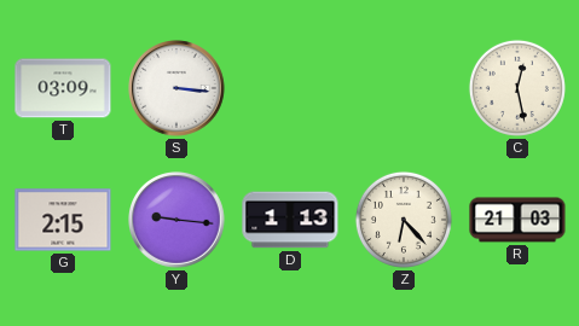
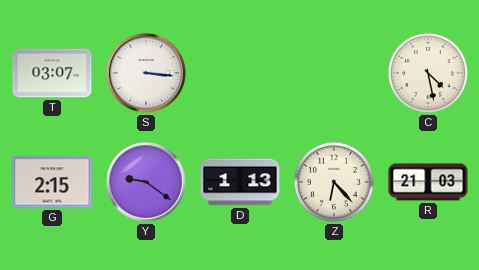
T: 03:09 -> 03:07
C: 12:28 -> 4:28
Y: 9:16 -> 9:21
